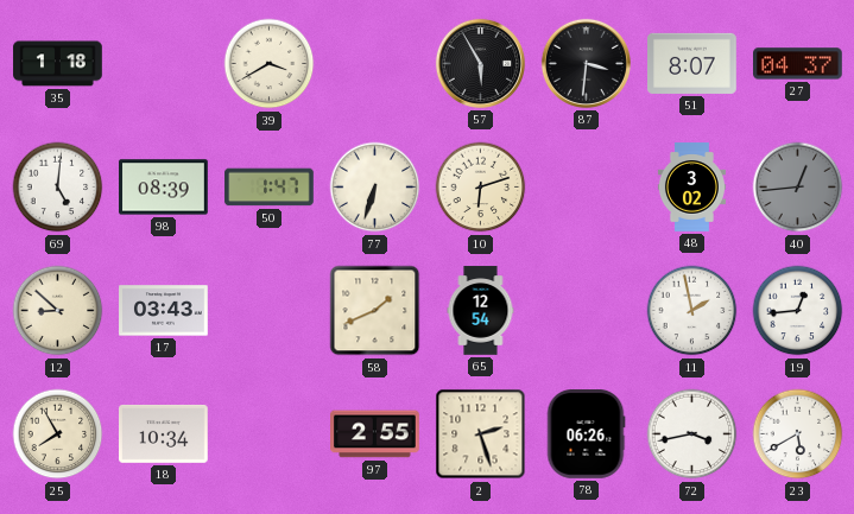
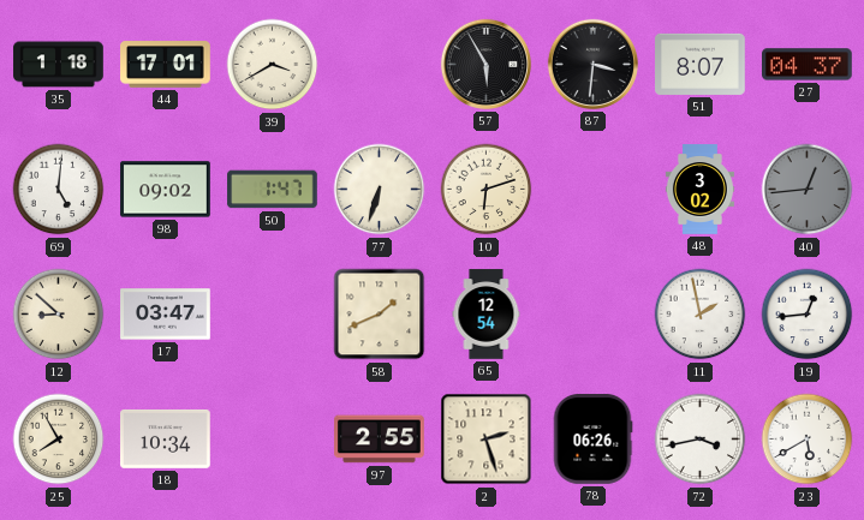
44: none -> 17:01
98: 08:39 -> 09:02
17: 03:43 -> 03:47
